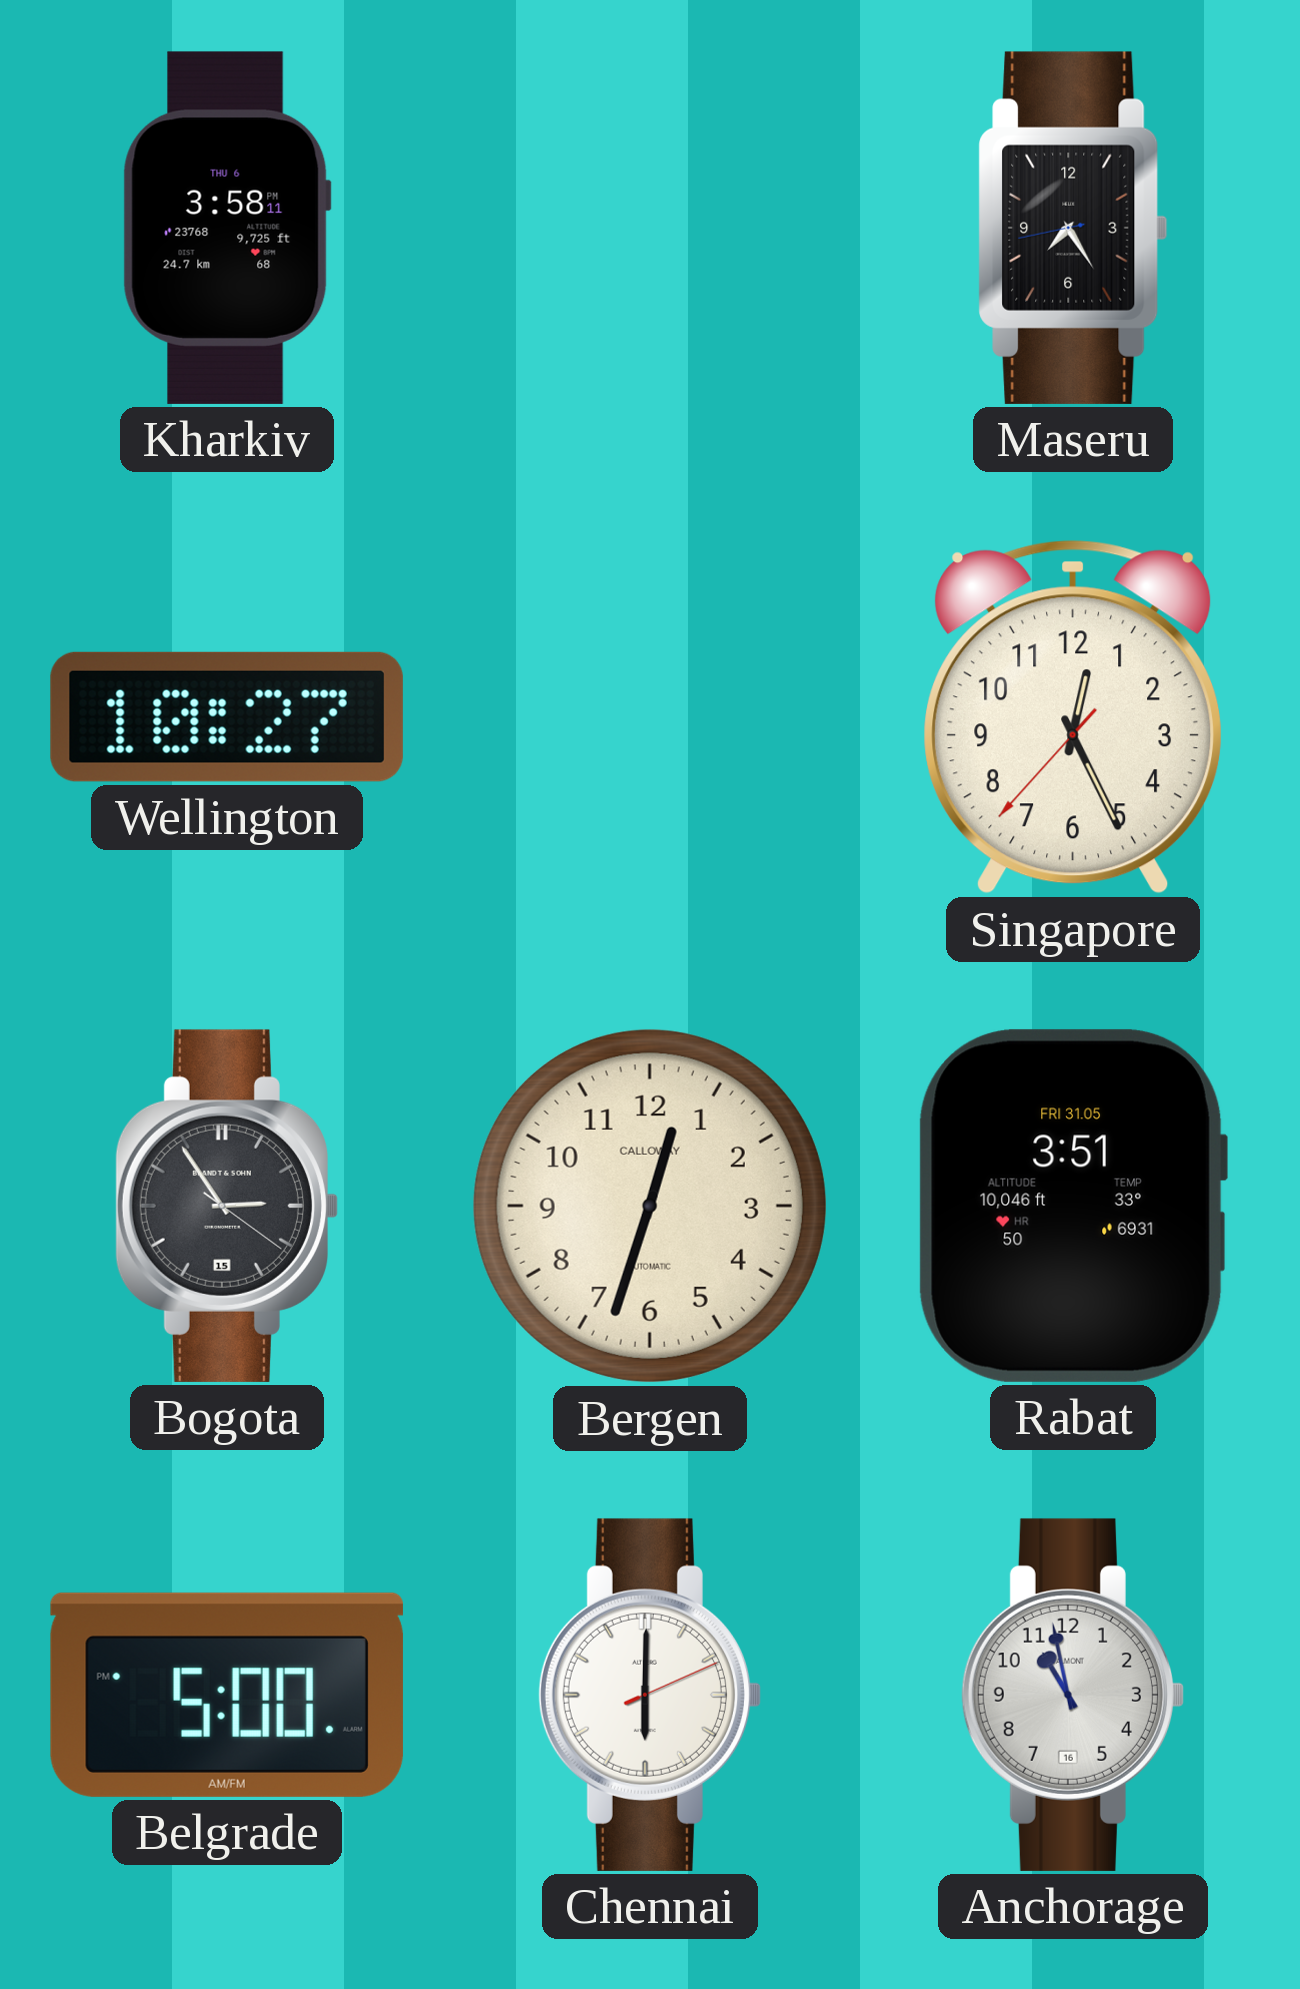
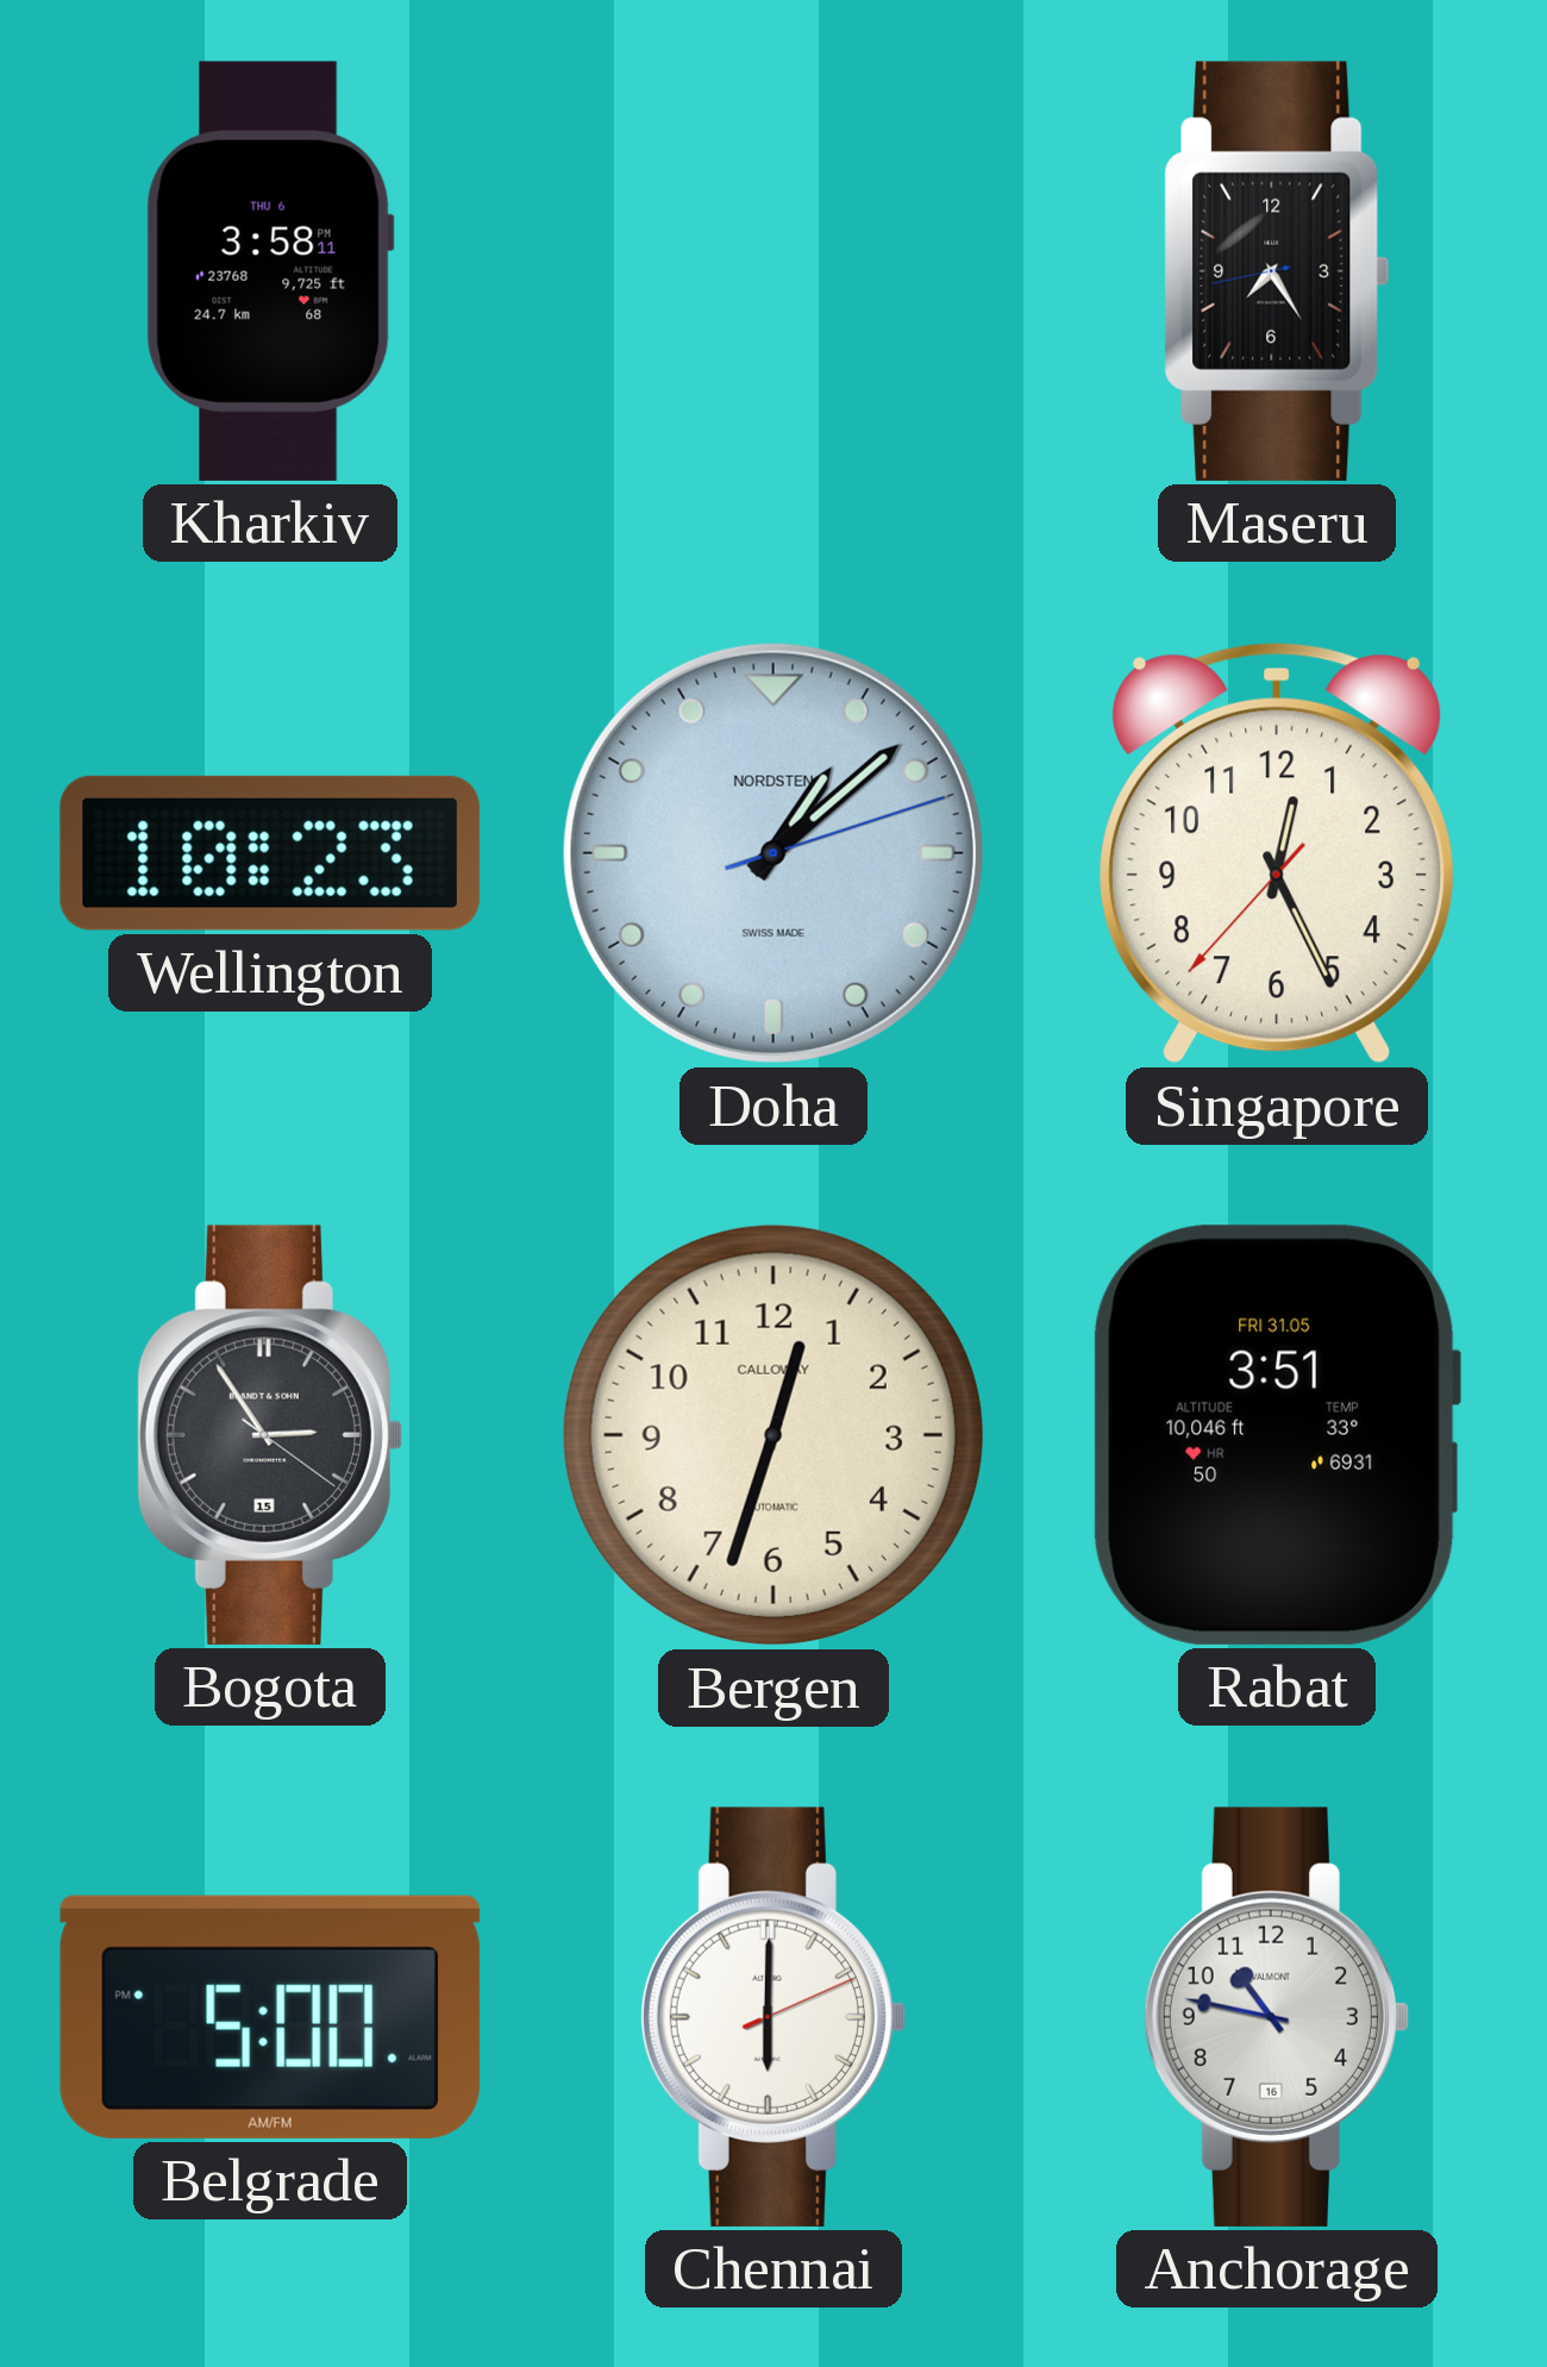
Wellington: 10:27 -> 10:23
Doha: none -> 1:08
Anchorage: 10:58 -> 10:47
